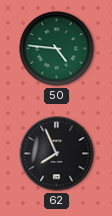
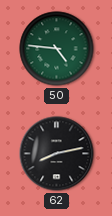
62: 7:56 -> 8:13
